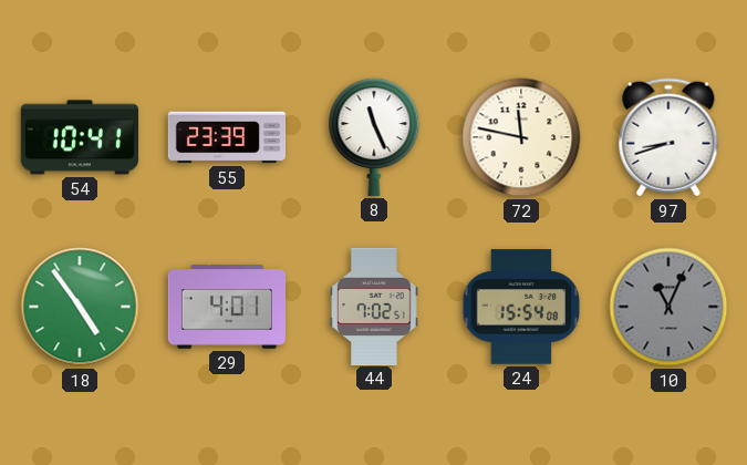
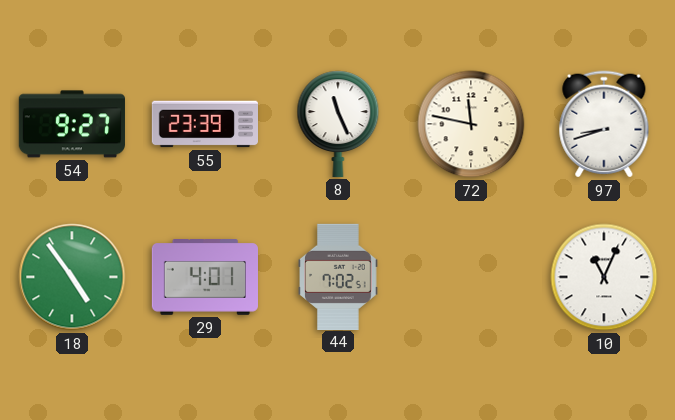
54: 10:41 -> 9:27
24: 15:54 -> none
10 dial: grey -> white
